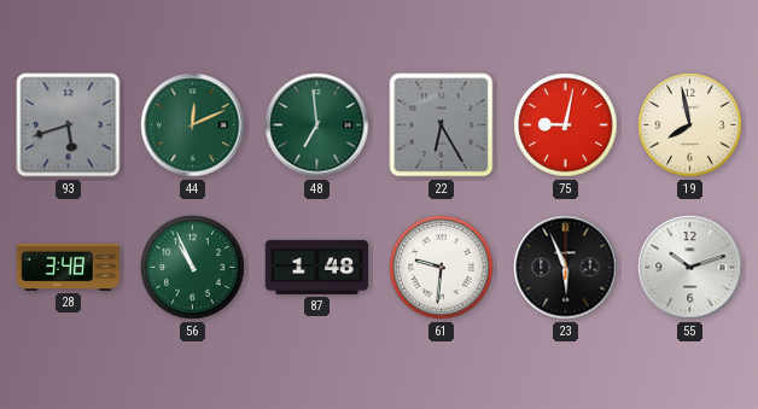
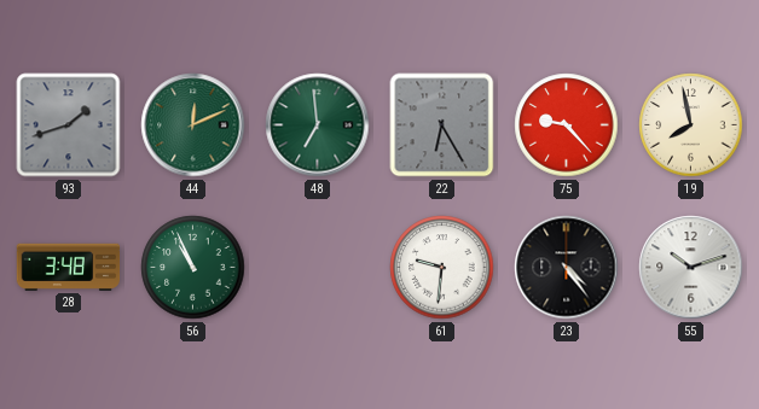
93: 5:42 -> 1:42
75: 9:02 -> 9:23
87: 1:48 -> none
23: 5:56 -> 4:24
